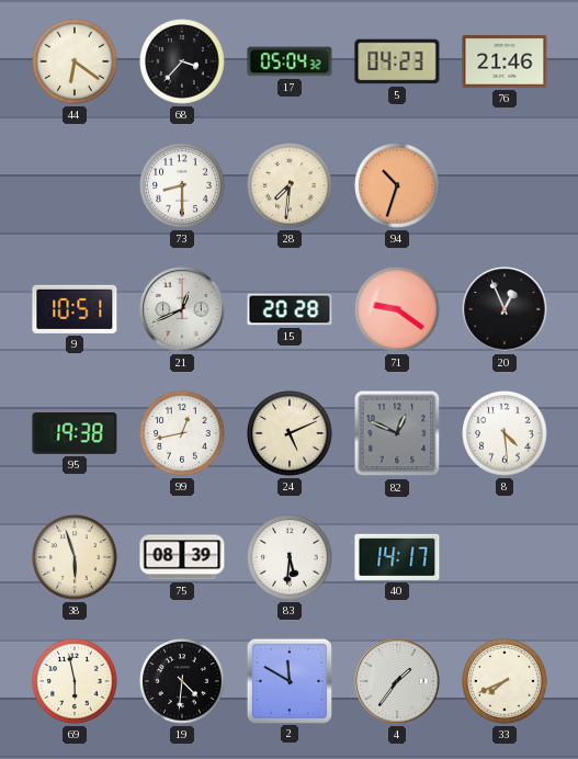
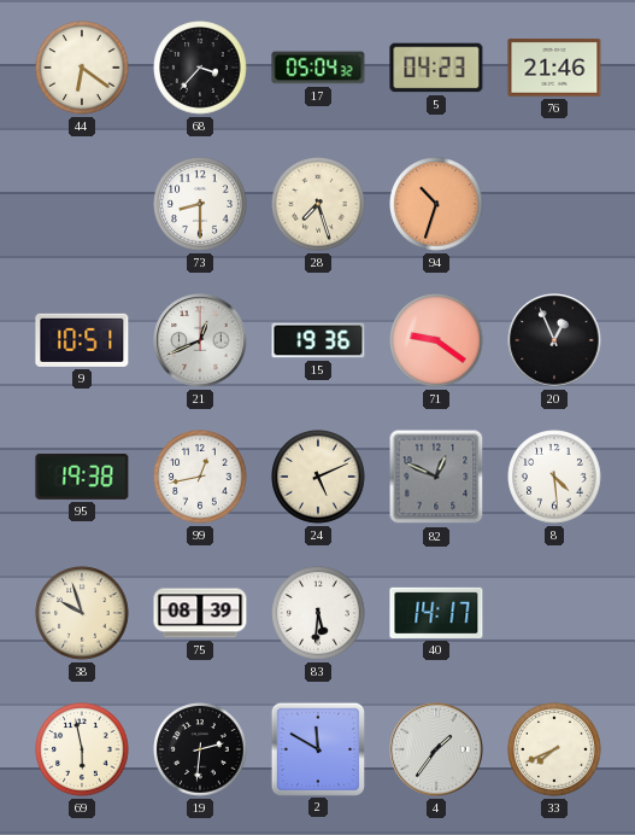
28: 7:31 -> 7:27
15: 20:28 -> 19:36
38: 5:57 -> 9:57
19: 4:31 -> 2:31
